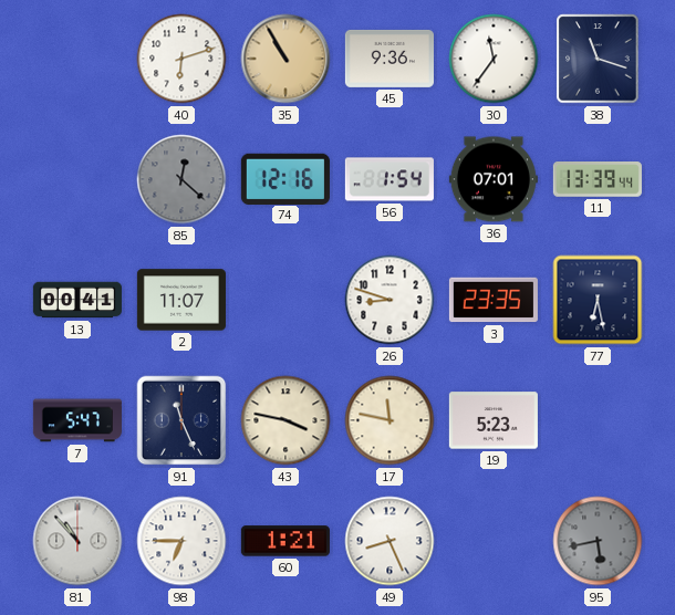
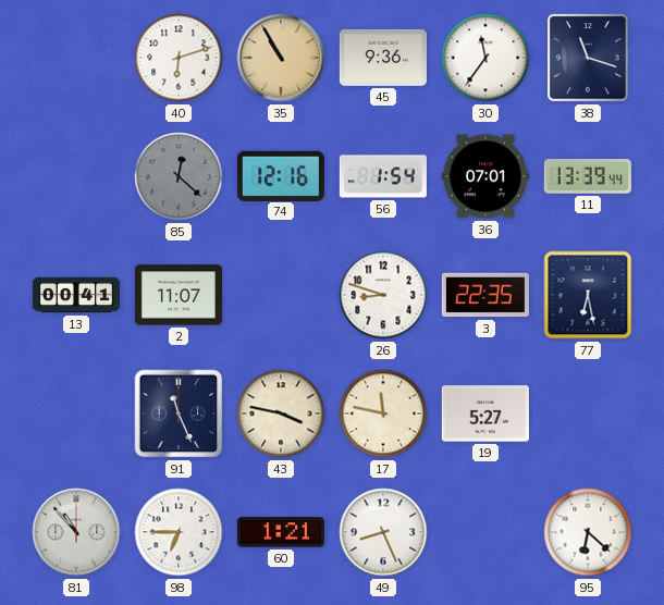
3: 23:35 -> 22:35
7: 5:47 -> none
19: 5:23 -> 5:27
95: 5:43 -> 6:22
95 dial: grey -> white
